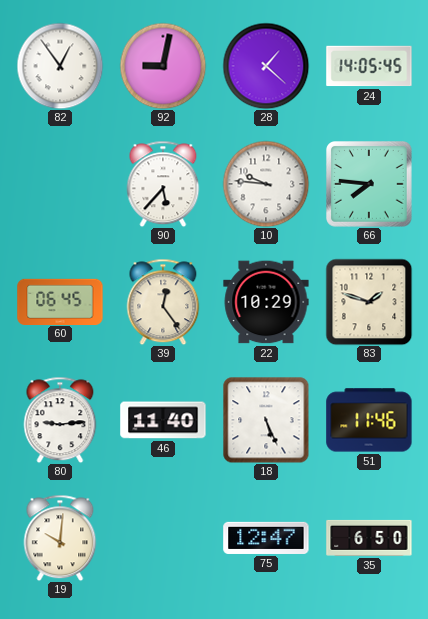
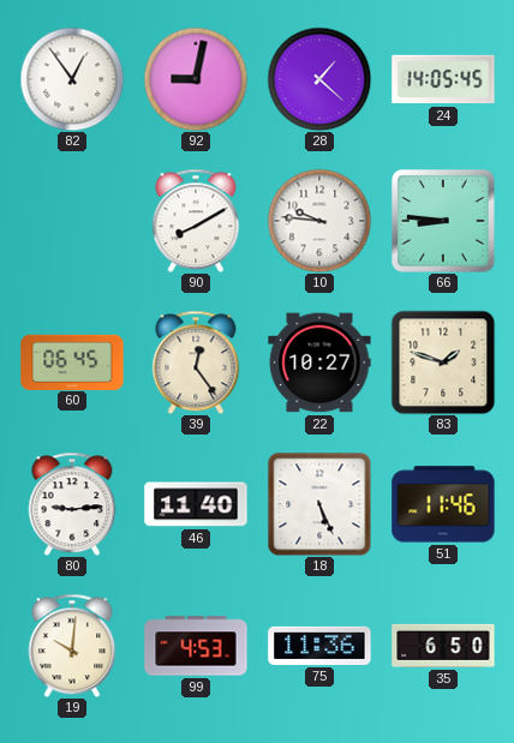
90: 5:37 -> 8:10
66: 7:46 -> 8:46
22: 10:29 -> 10:27
99: none -> 4:53
75: 12:47 -> 11:36
